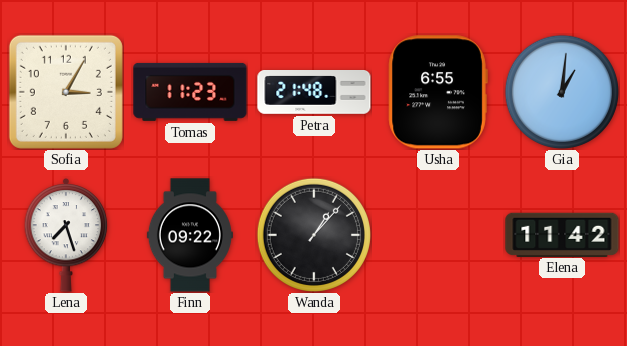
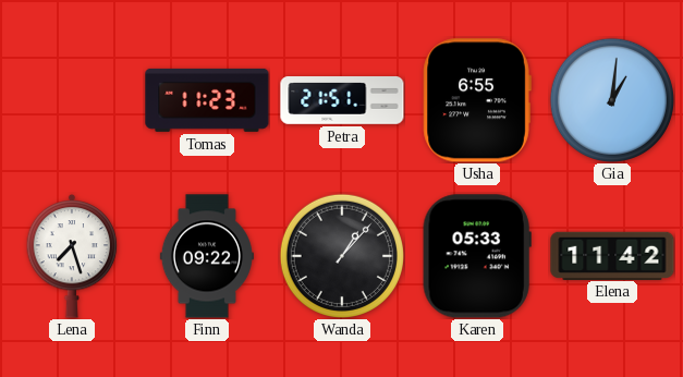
Sofia: 3:05 -> none
Petra: 21:48 -> 21:51
Karen: none -> 05:33
